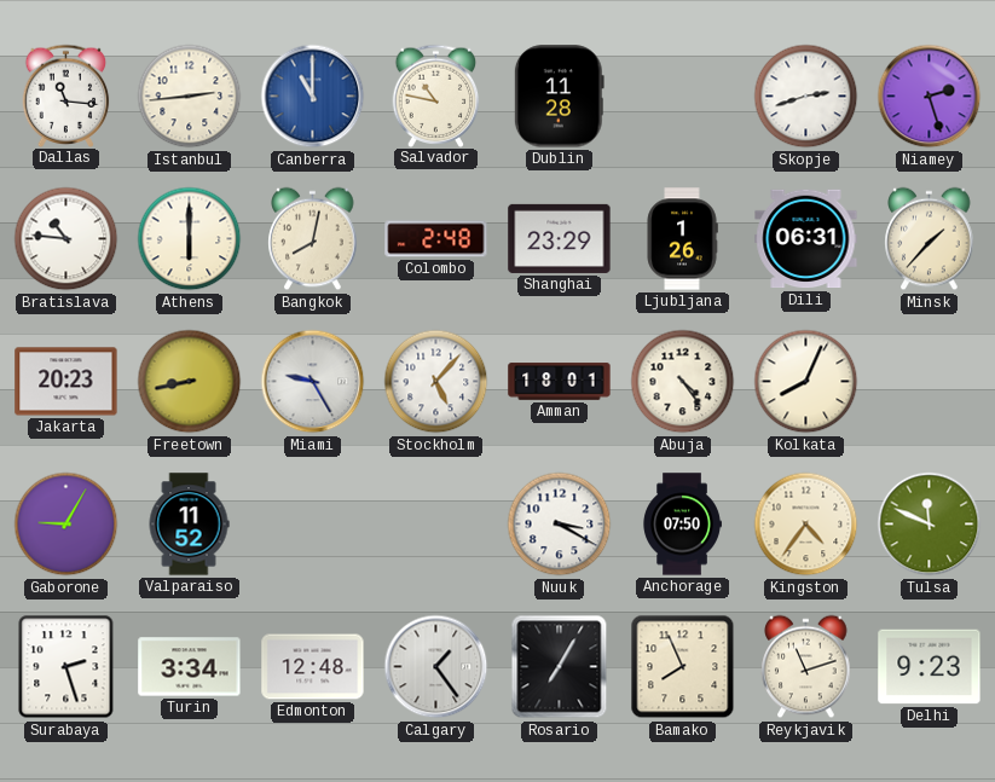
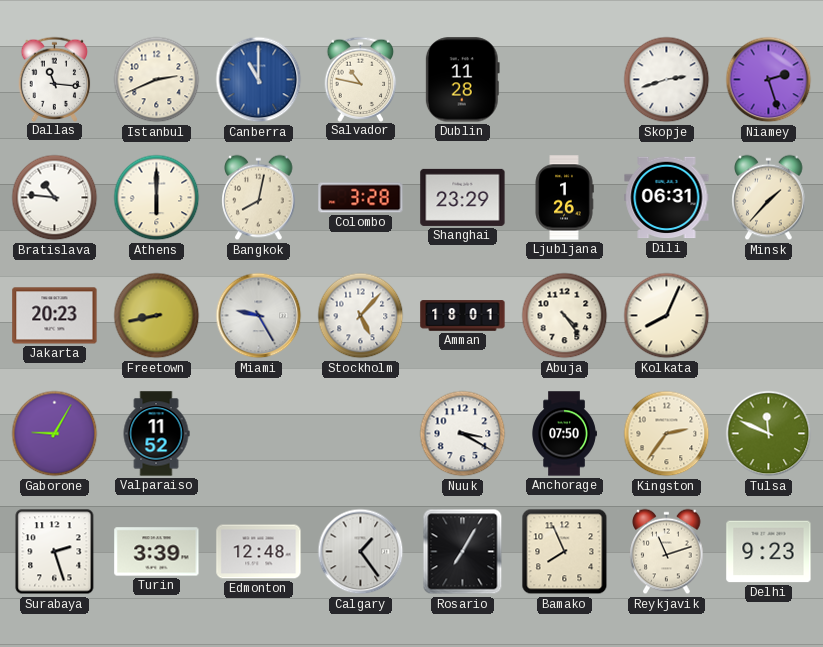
Istanbul: 2:44 -> 2:41
Colombo: 2:48 -> 3:28
Kingston: 4:36 -> 2:36
Turin: 3:34 -> 3:39
